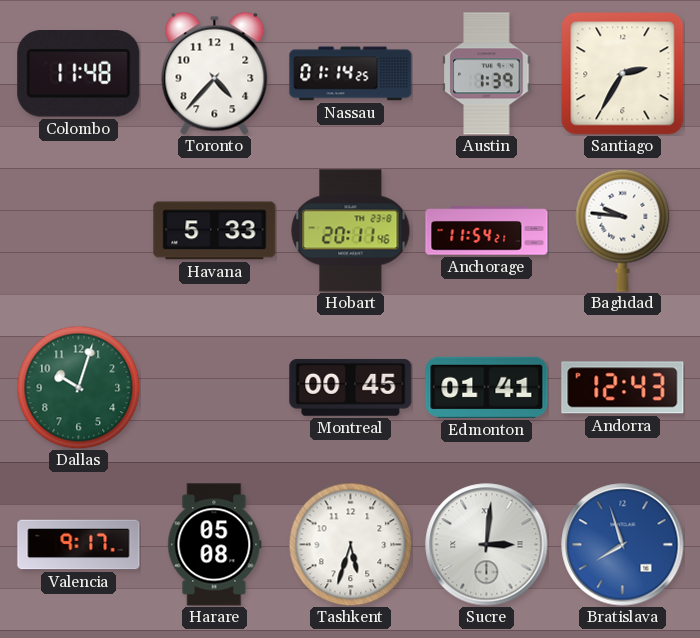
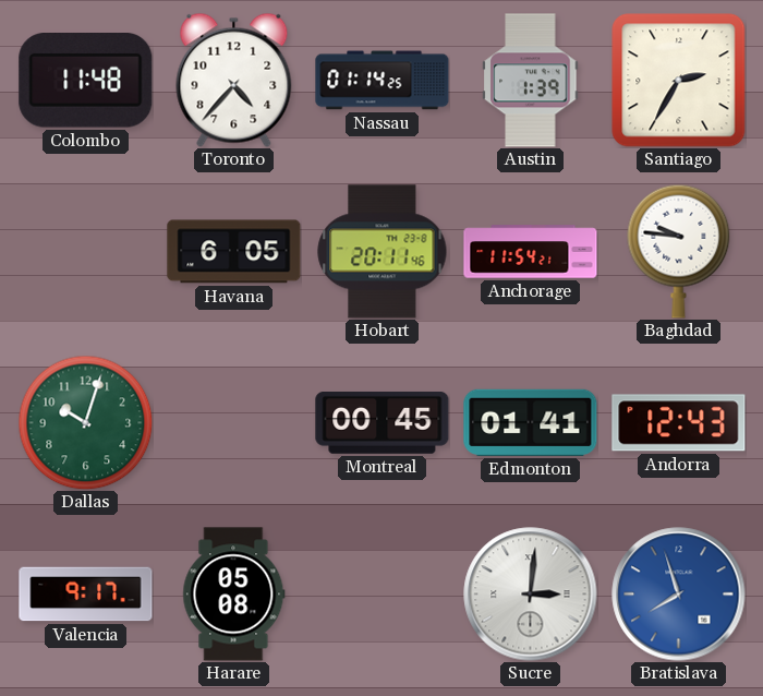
Havana: 5:33 -> 6:05
Tashkent: 5:33 -> none
